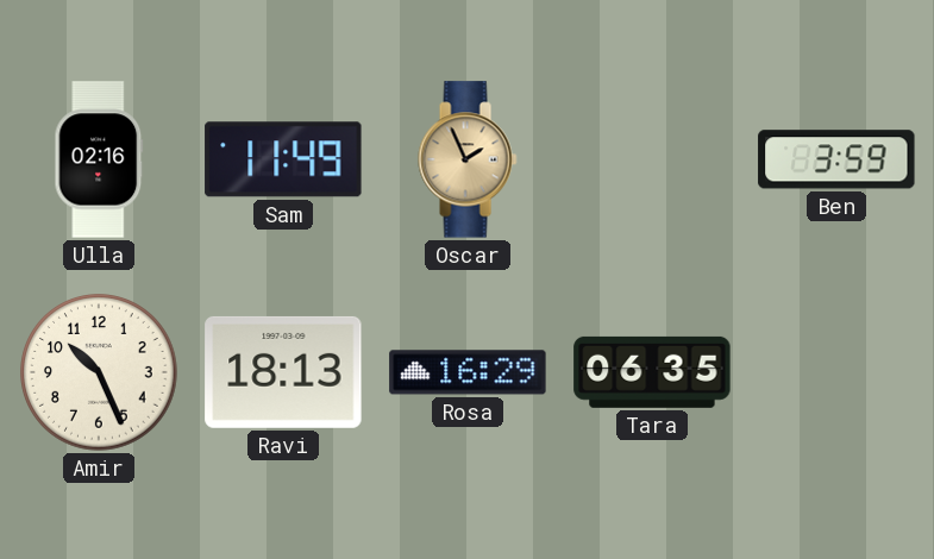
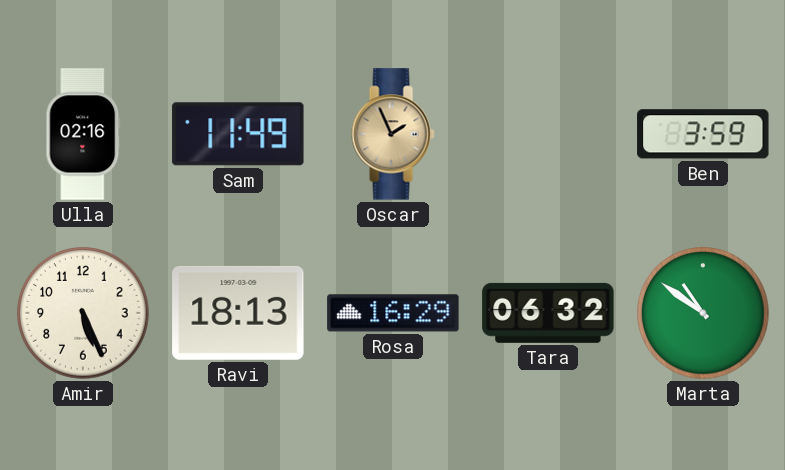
Amir: 10:26 -> 5:26
Tara: 06:35 -> 06:32
Marta: none -> 10:51
